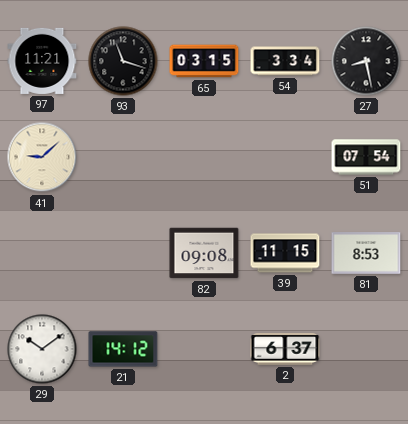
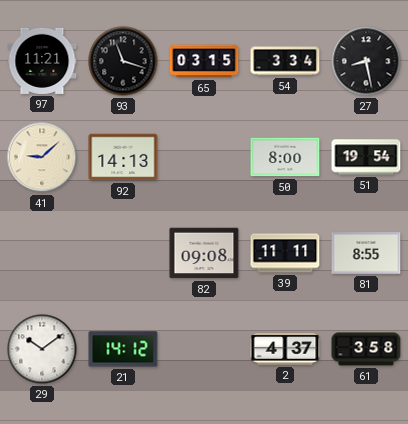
92: none -> 14:13
50: none -> 8:00
51: 07:54 -> 19:54
39: 11:15 -> 11:11
81: 8:53 -> 8:55
2: 6:37 -> 4:37
61: none -> 3:58
